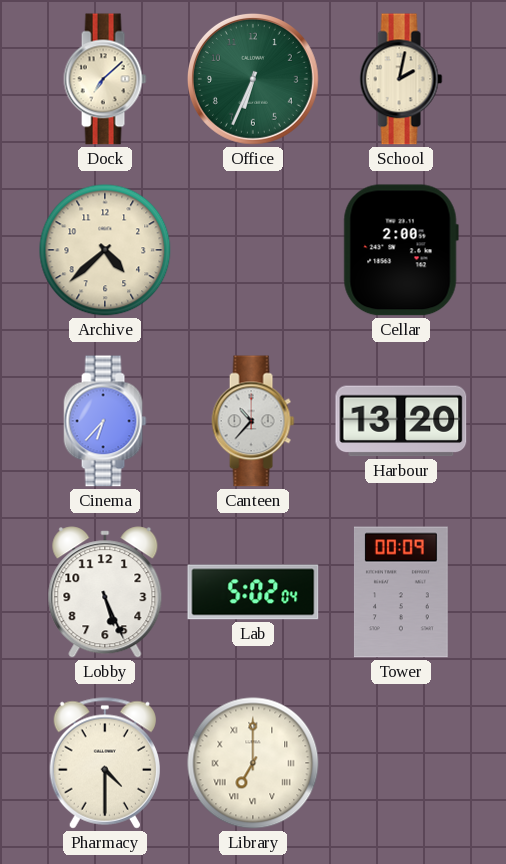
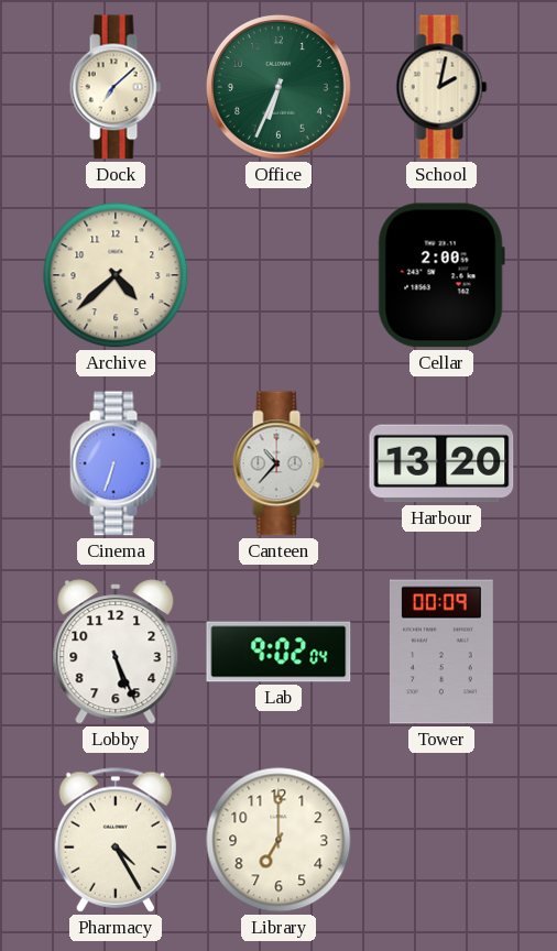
Cinema: 6:37 -> 6:33
Lab: 5:02 -> 9:02
Pharmacy: 4:30 -> 4:25
Library numerals: Roman -> Arabic
